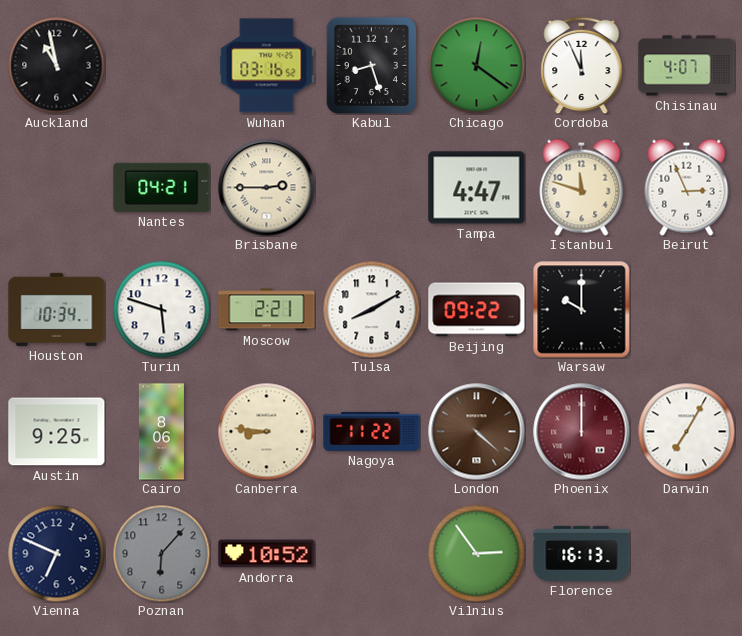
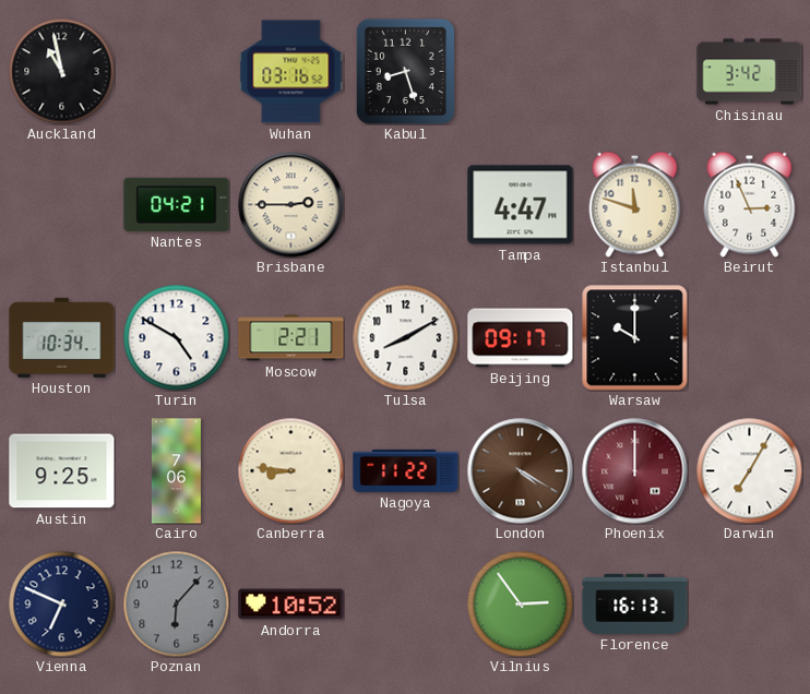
Chicago: 12:21 -> none
Cordoba: 11:56 -> none
Chisinau: 4:07 -> 3:42
Turin: 5:48 -> 4:50
Beijing: 09:22 -> 09:17
Cairo: 8:06 -> 7:06
London: 4:22 -> 4:20
